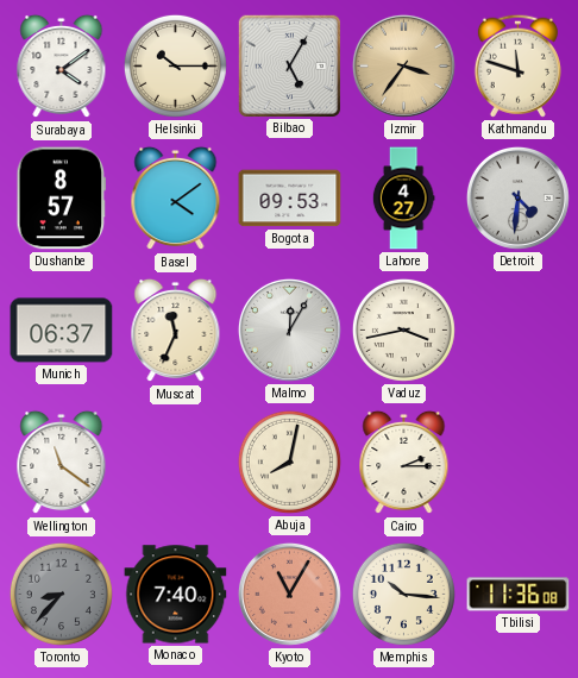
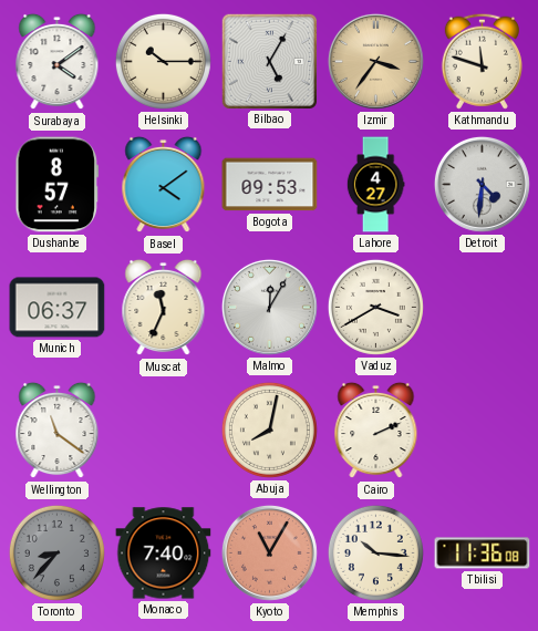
Vaduz: 3:43 -> 3:40
Cairo: 2:15 -> 2:11
